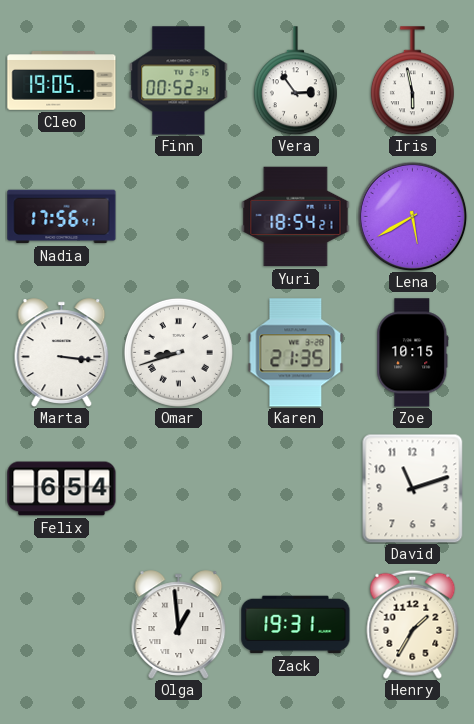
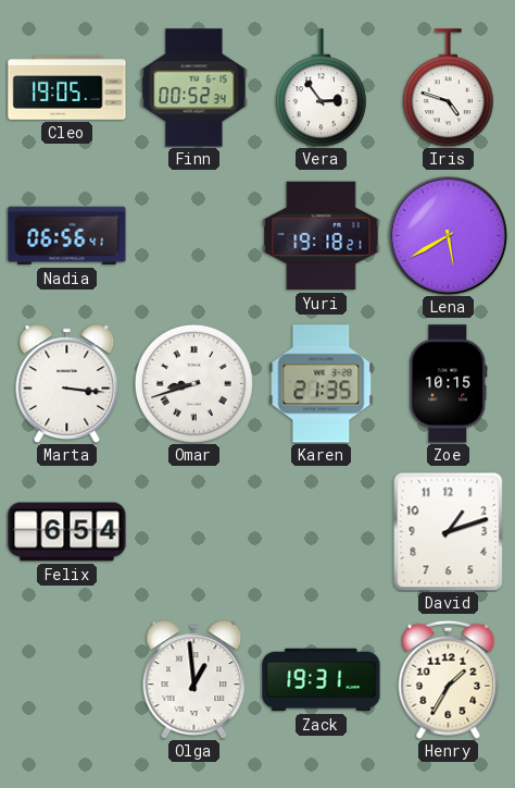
Iris: 5:58 -> 4:48
Nadia: 17:56 -> 06:56
Yuri: 18:54 -> 19:18
David: 11:12 -> 1:12
